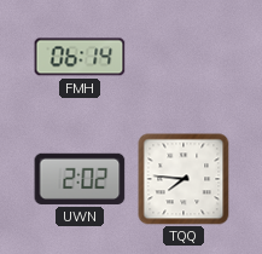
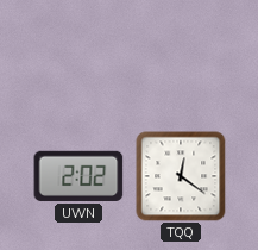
FMH: 06:14 -> none
TQQ: 7:46 -> 12:21
